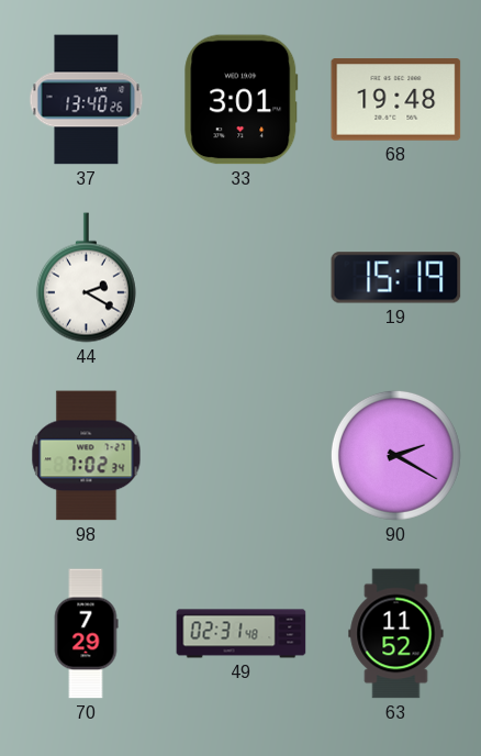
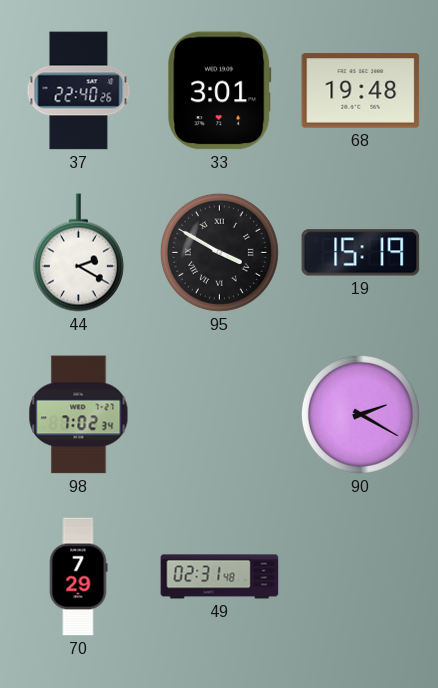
37: 13:40 -> 22:40
95: none -> 3:50
63: 11:52 -> none
